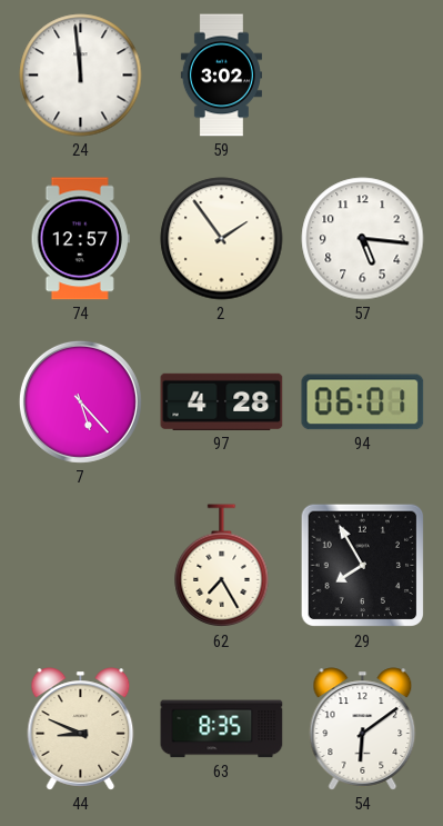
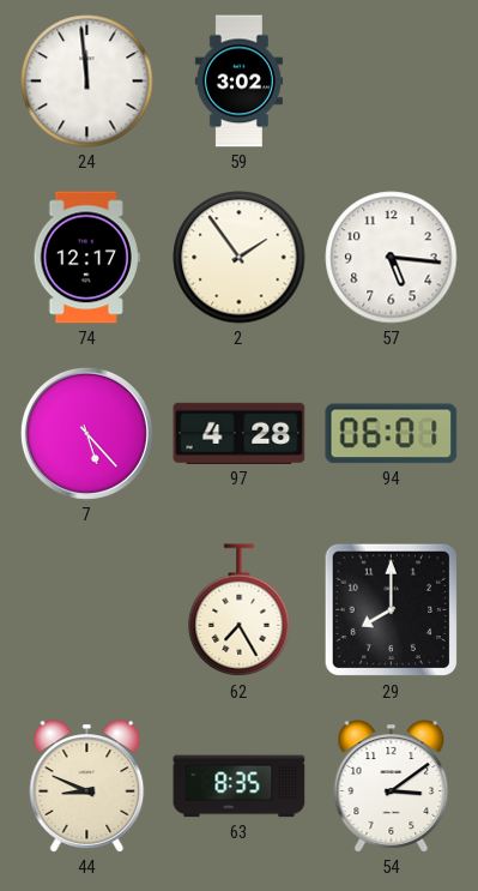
74: 12:57 -> 12:17
29: 7:55 -> 8:00
54: 6:09 -> 3:09
